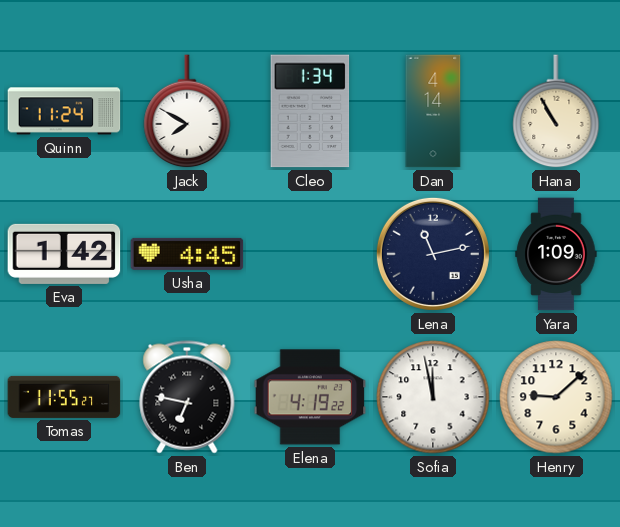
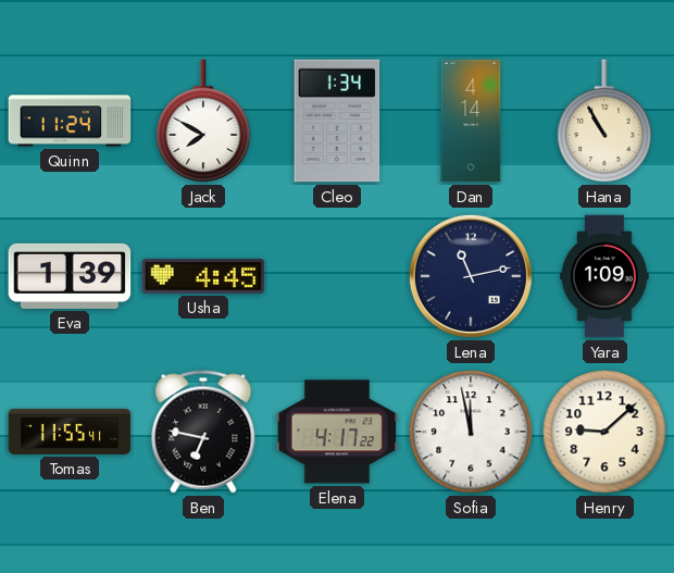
Eva: 1:42 -> 1:39
Tomas: 11:55:27 -> 11:55:41
Elena: 4:19 -> 4:17
